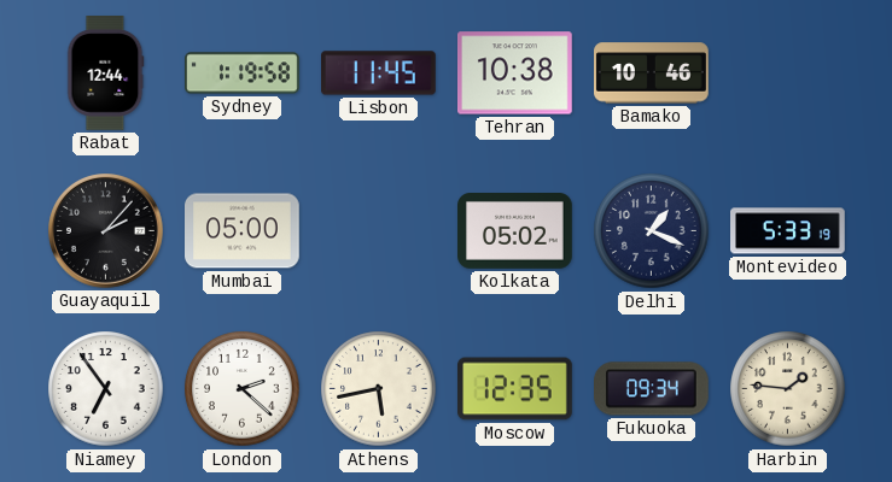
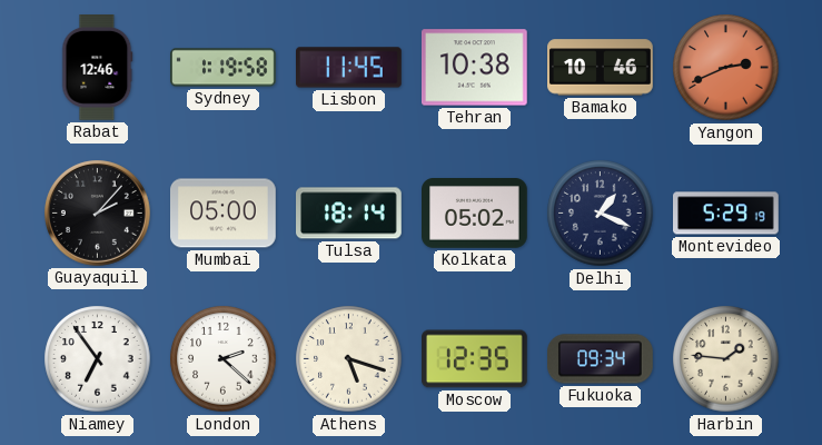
Rabat: 12:44 -> 12:46
Yangon: none -> 2:41
Tulsa: none -> 18:14
Montevideo: 5:33 -> 5:29
Athens: 5:43 -> 5:18
